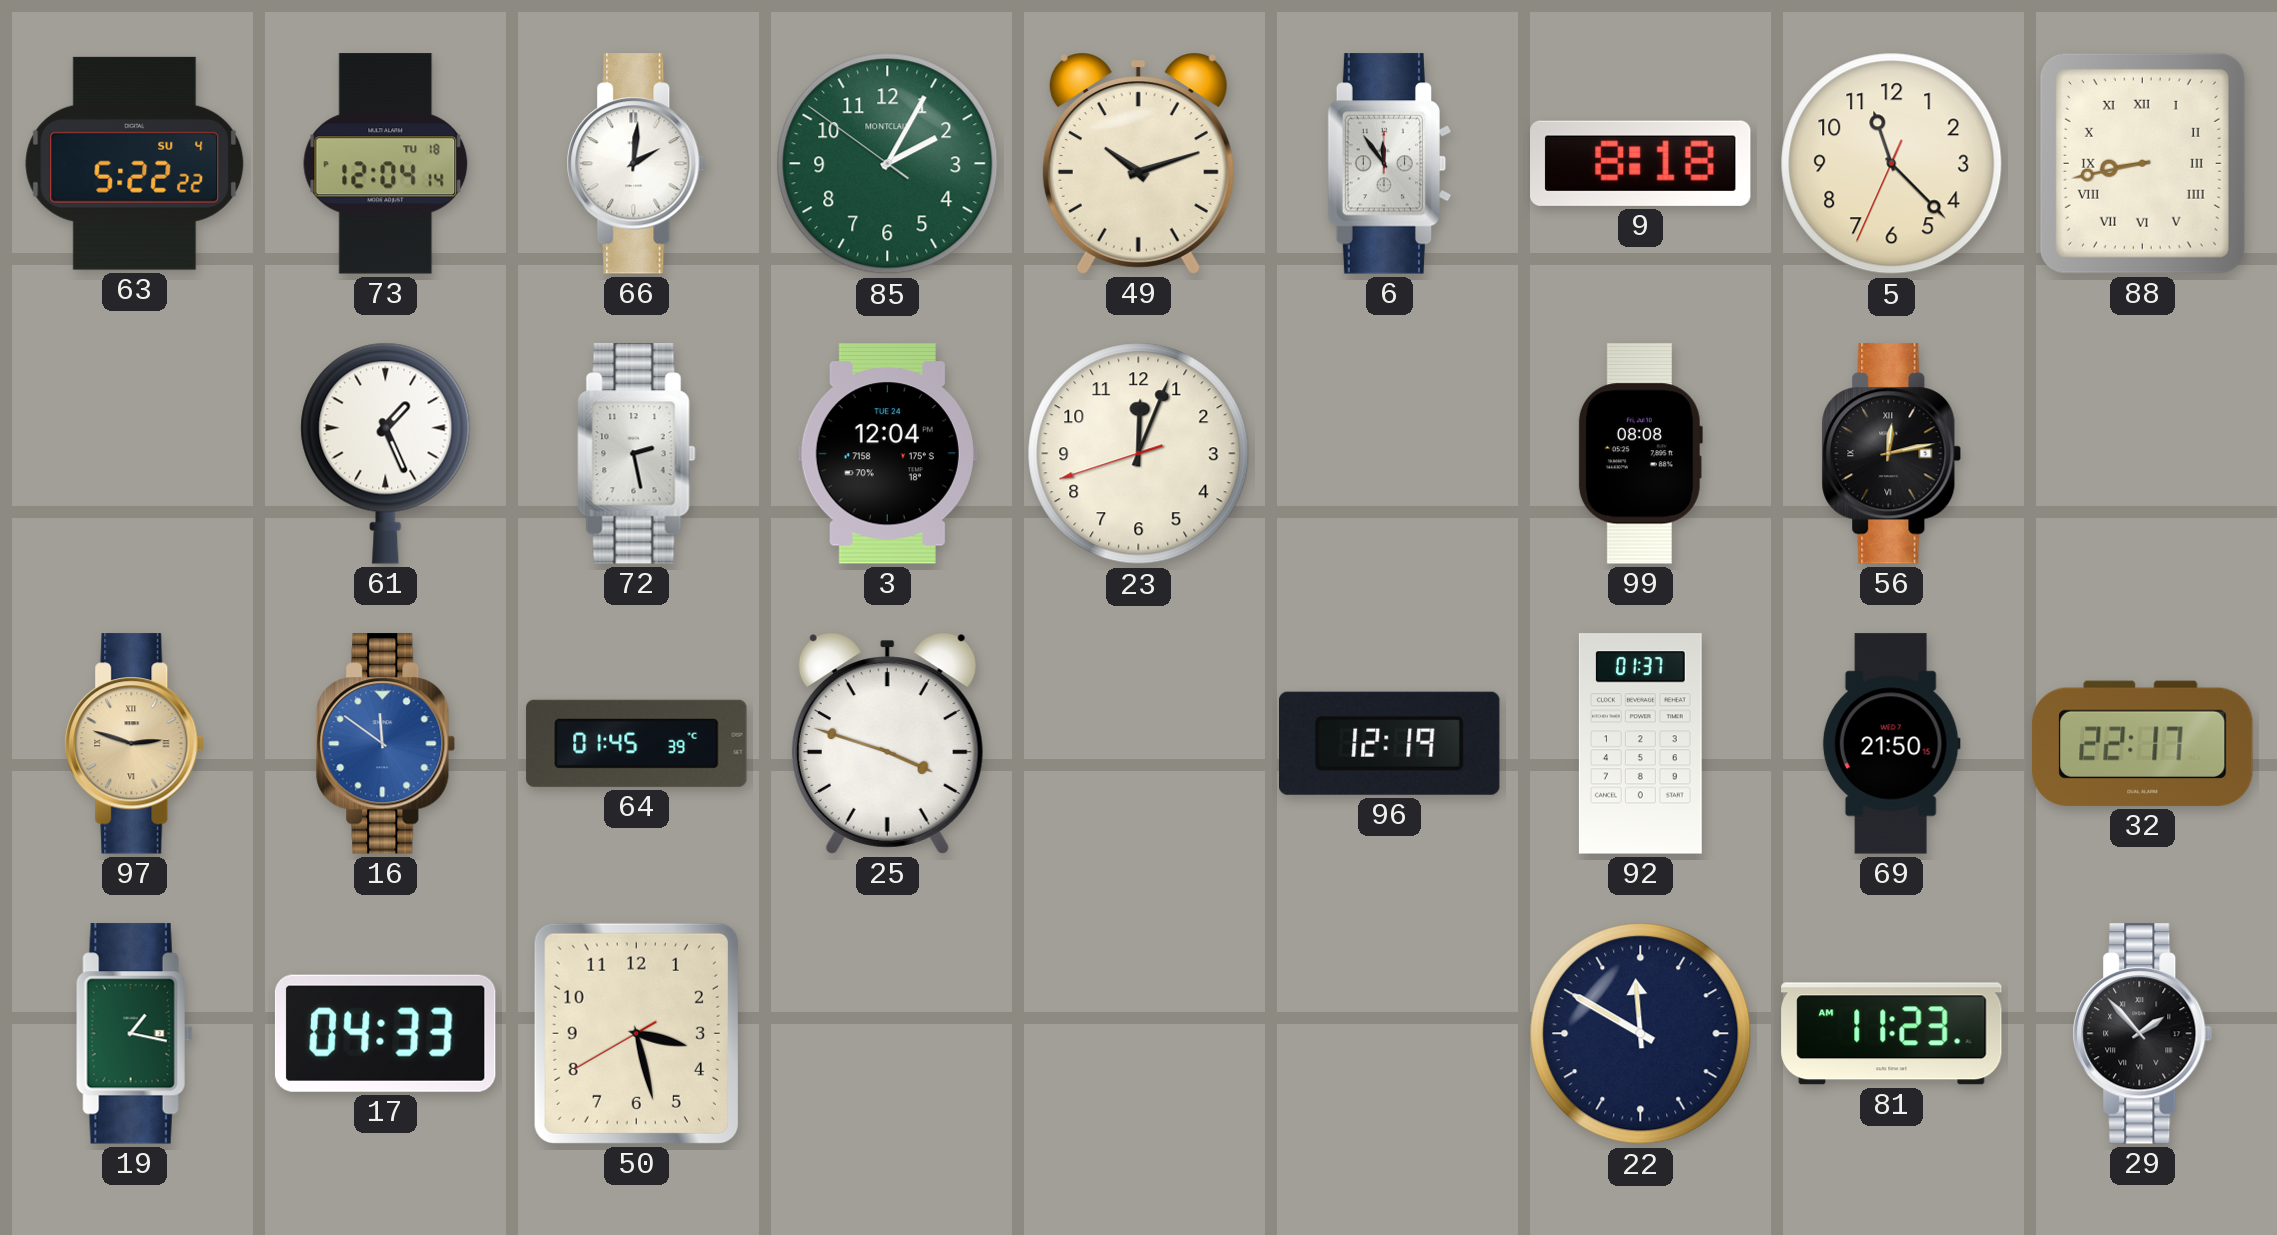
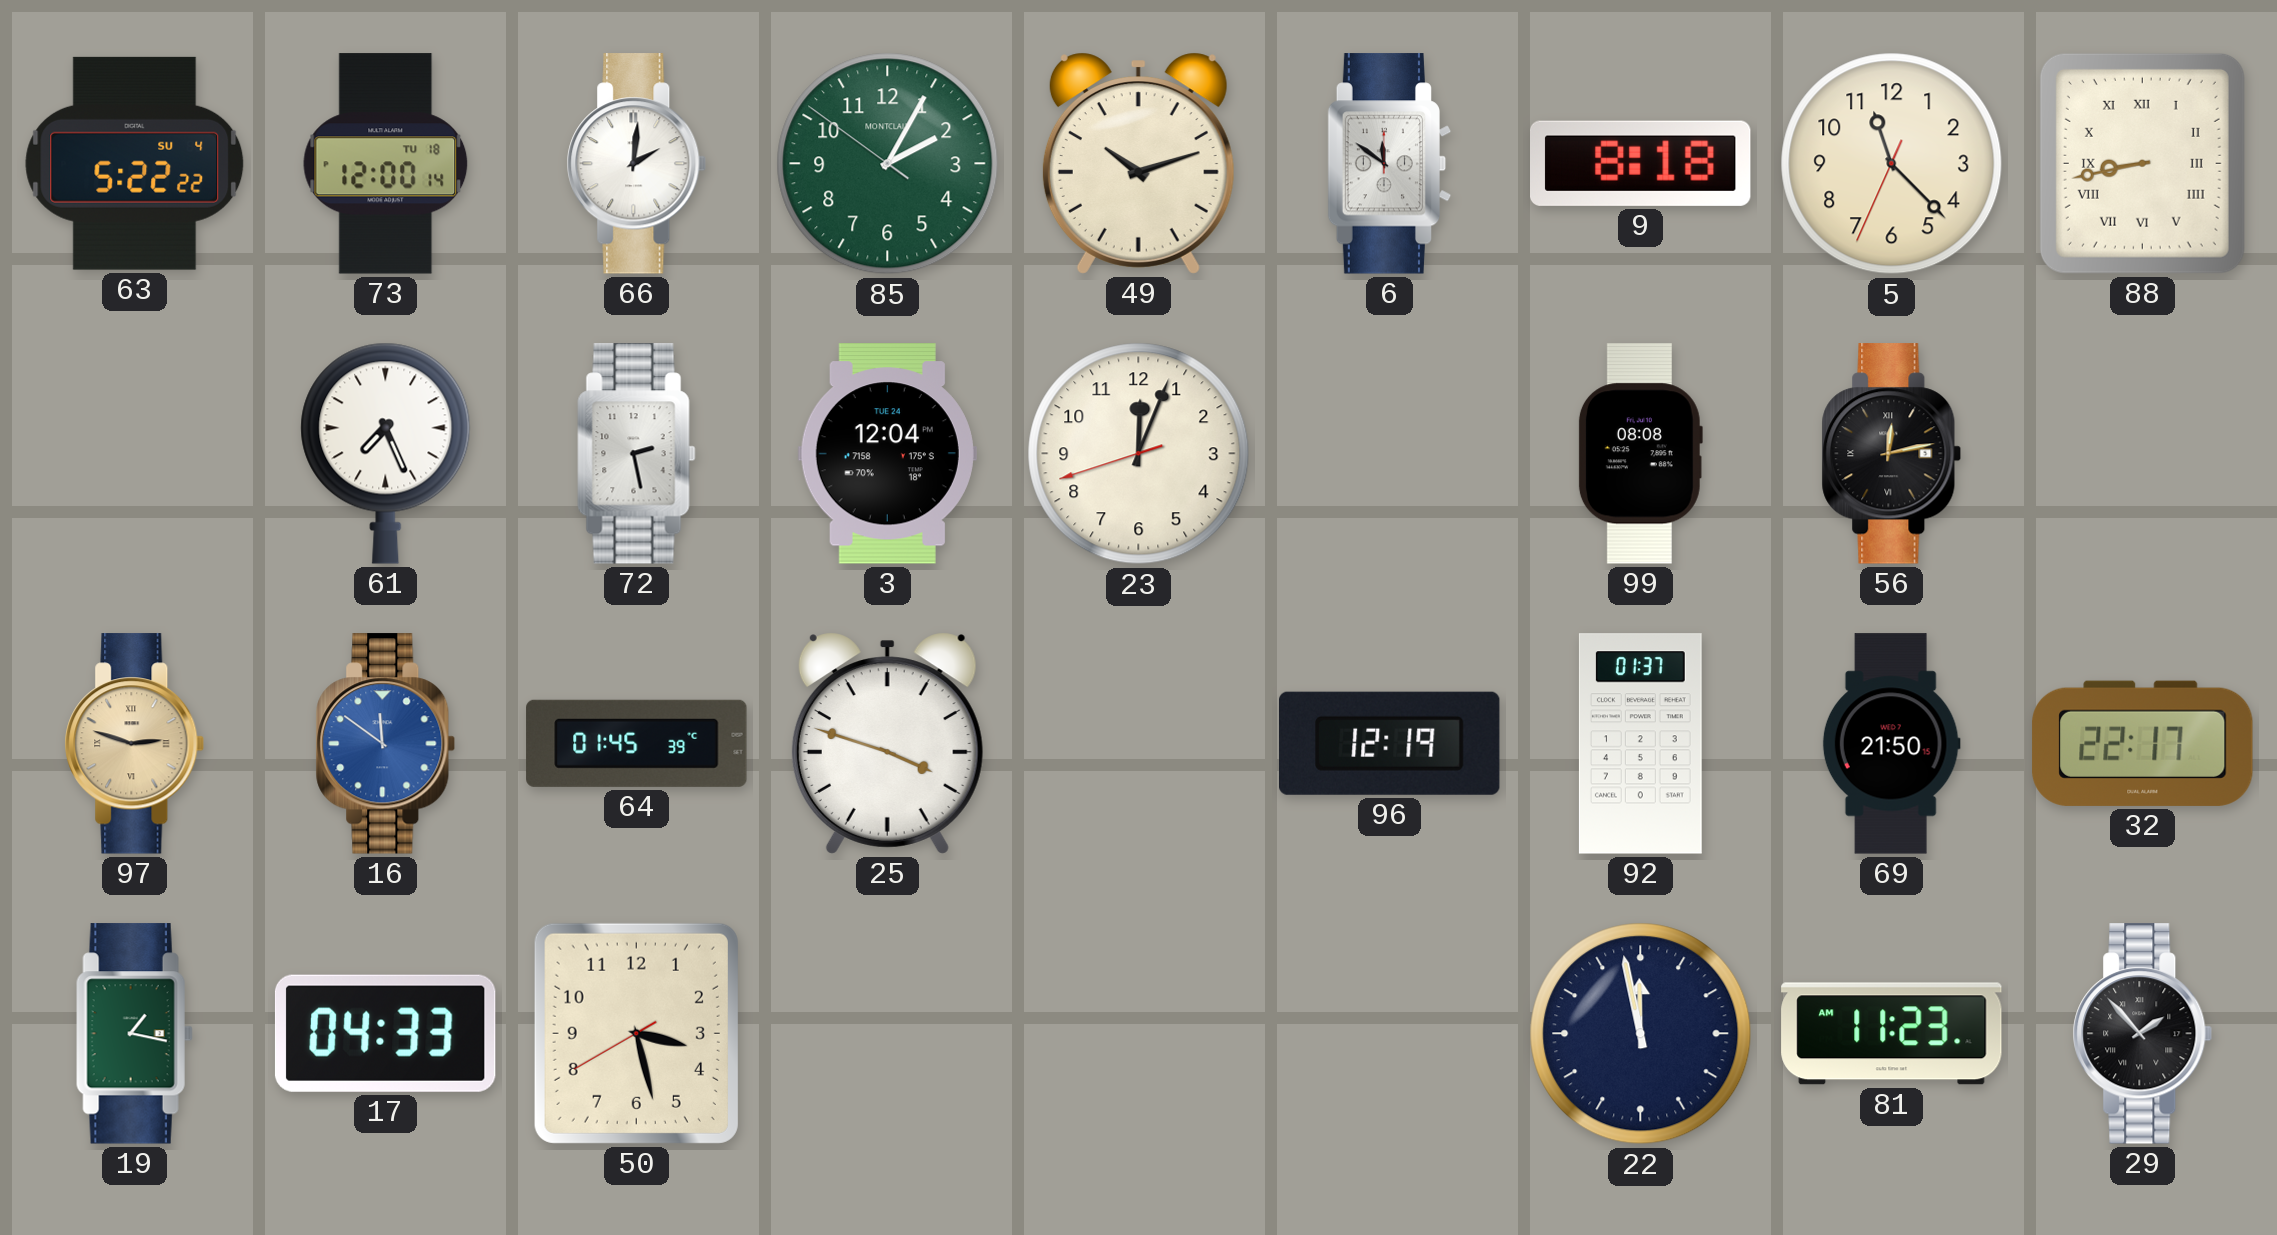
73: 12:04 -> 12:00
6: 11:54 -> 11:51
61: 1:26 -> 7:26
22: 11:50 -> 11:58
